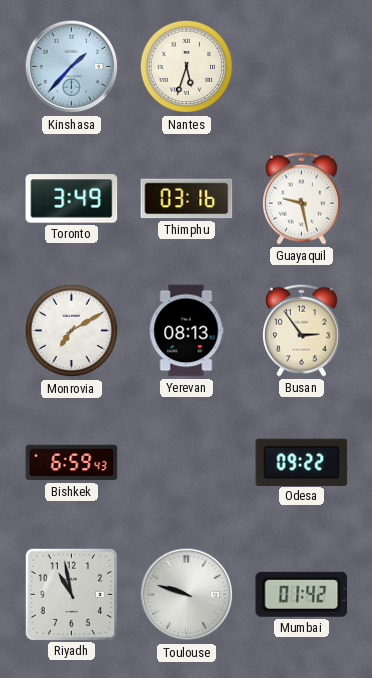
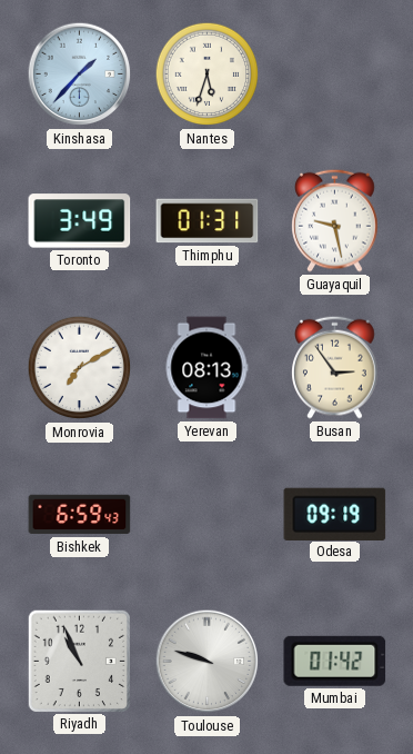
Thimphu: 03:16 -> 01:31
Odesa: 09:22 -> 09:19
Riyadh: 10:58 -> 10:56
